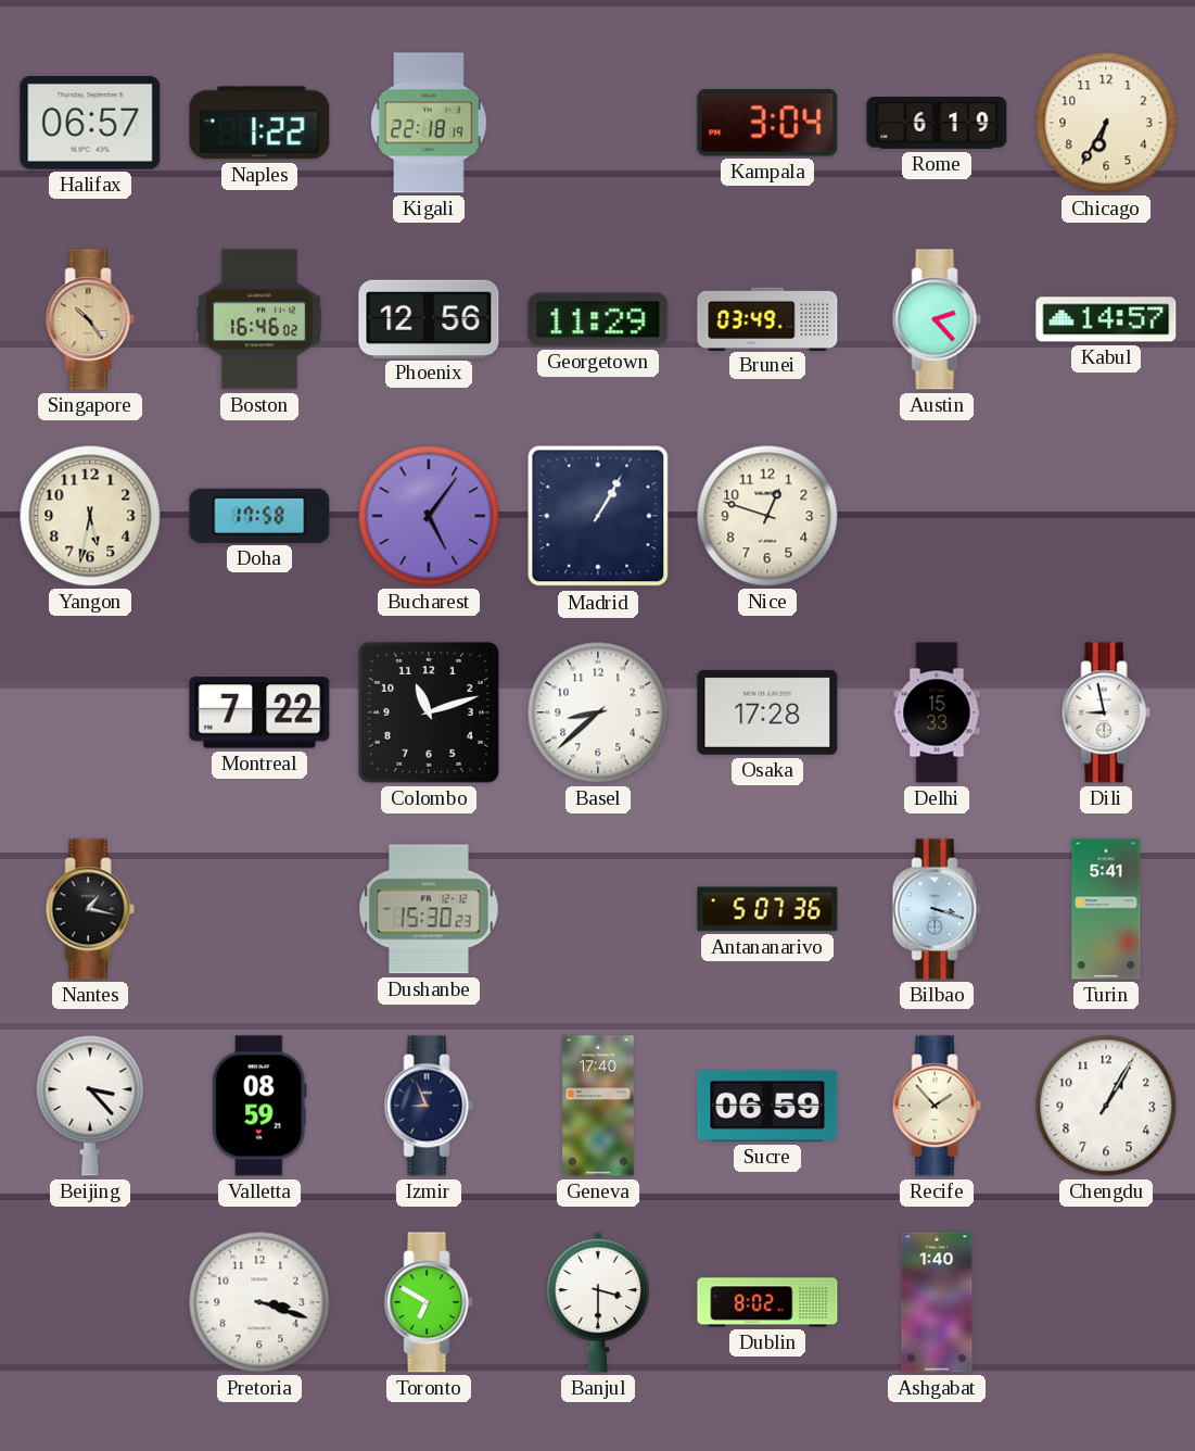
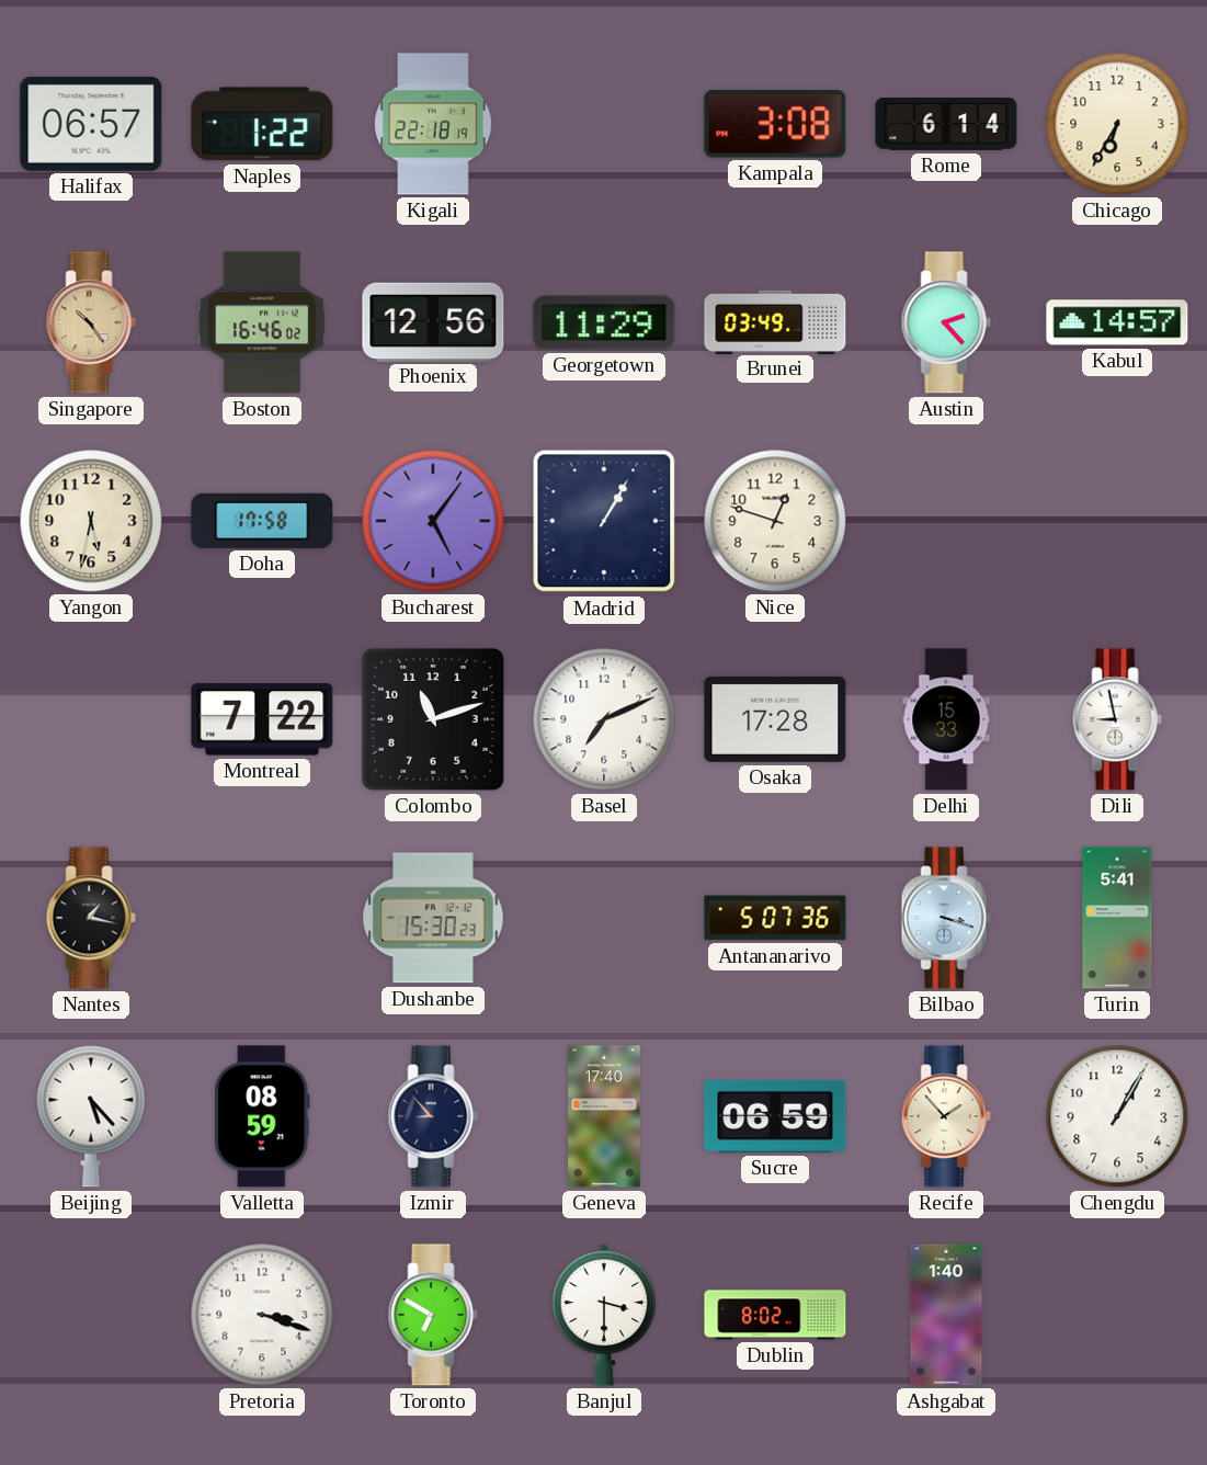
Kampala: 3:04 -> 3:08
Rome: 6:19 -> 6:14
Basel: 8:38 -> 7:11
Beijing: 3:23 -> 5:23
Izmir: 8:56 -> 8:53
